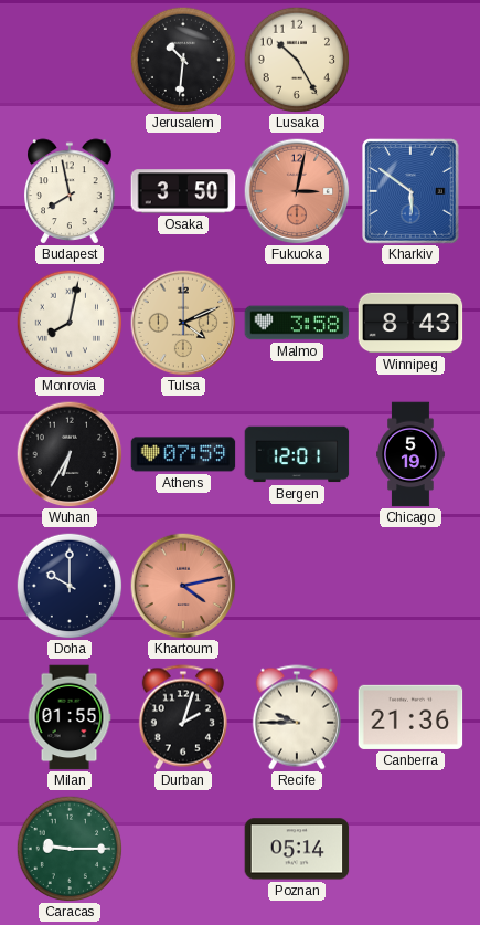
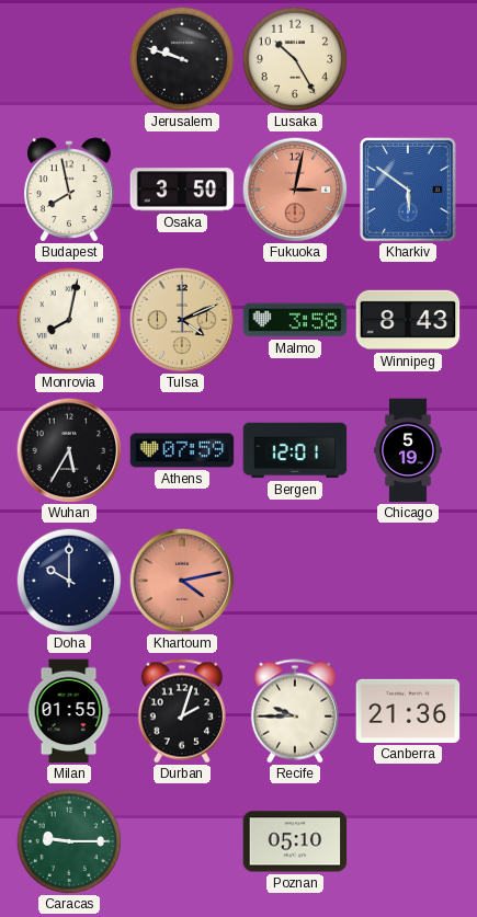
Jerusalem: 10:31 -> 9:48
Wuhan: 6:35 -> 5:35
Poznan: 05:14 -> 05:10
